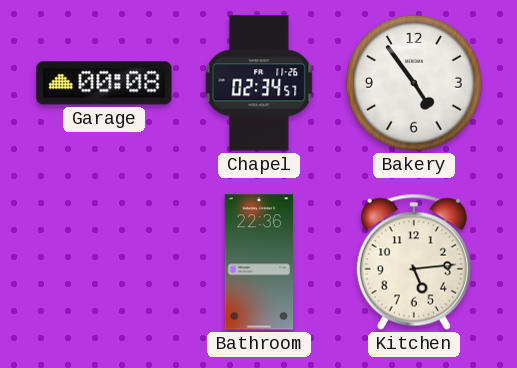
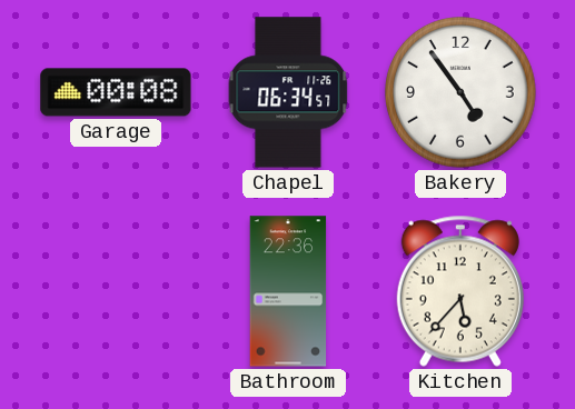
Chapel: 02:34 -> 06:34
Kitchen: 5:14 -> 5:37
